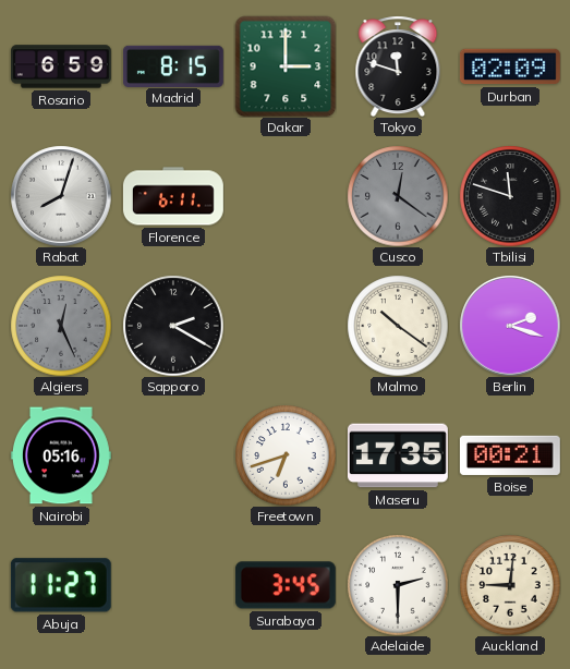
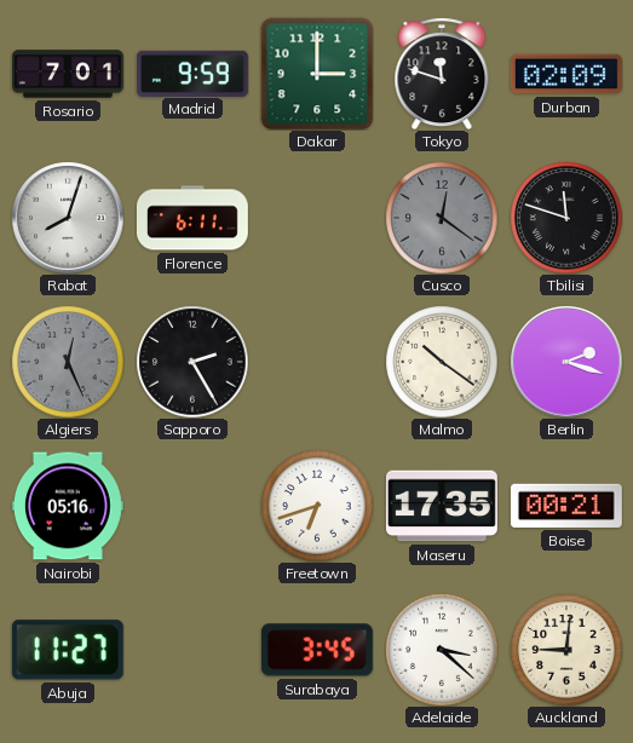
Rosario: 6:59 -> 7:01
Madrid: 8:15 -> 9:59
Sapporo: 2:20 -> 2:25
Adelaide: 2:30 -> 3:22
